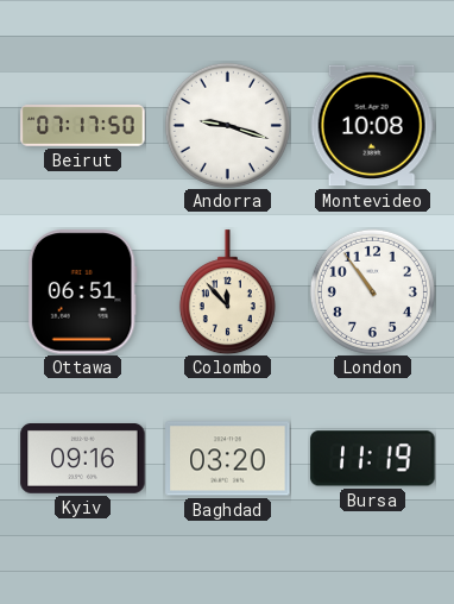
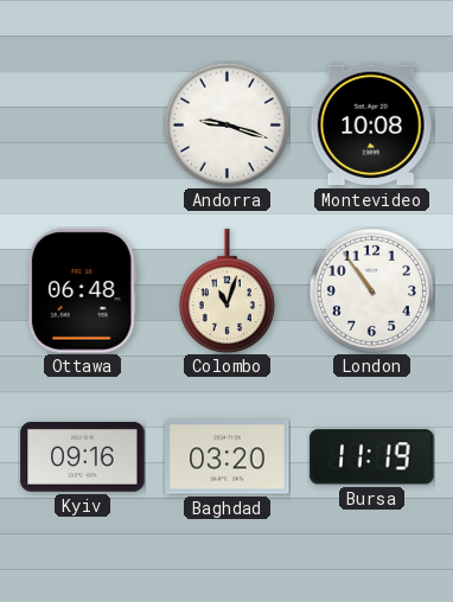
Beirut: 07:17 -> none
Ottawa: 06:51 -> 06:48
Colombo: 11:53 -> 11:03
